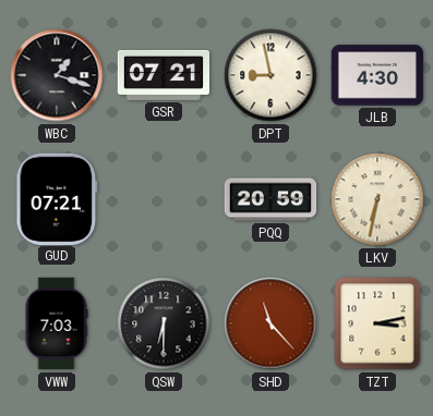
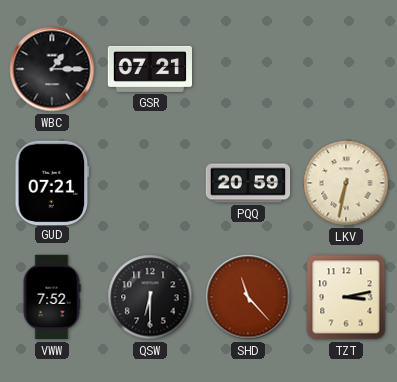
WBC: 1:18 -> 1:15
DPT: 8:58 -> none
JLB: 4:30 -> none
VWW: 7:03 -> 7:52
